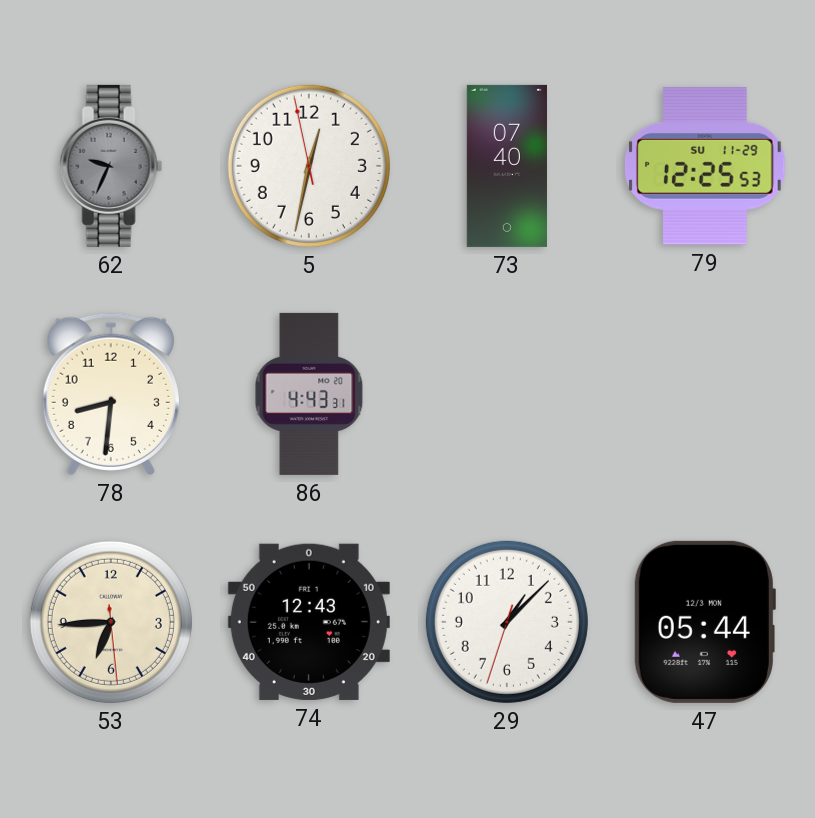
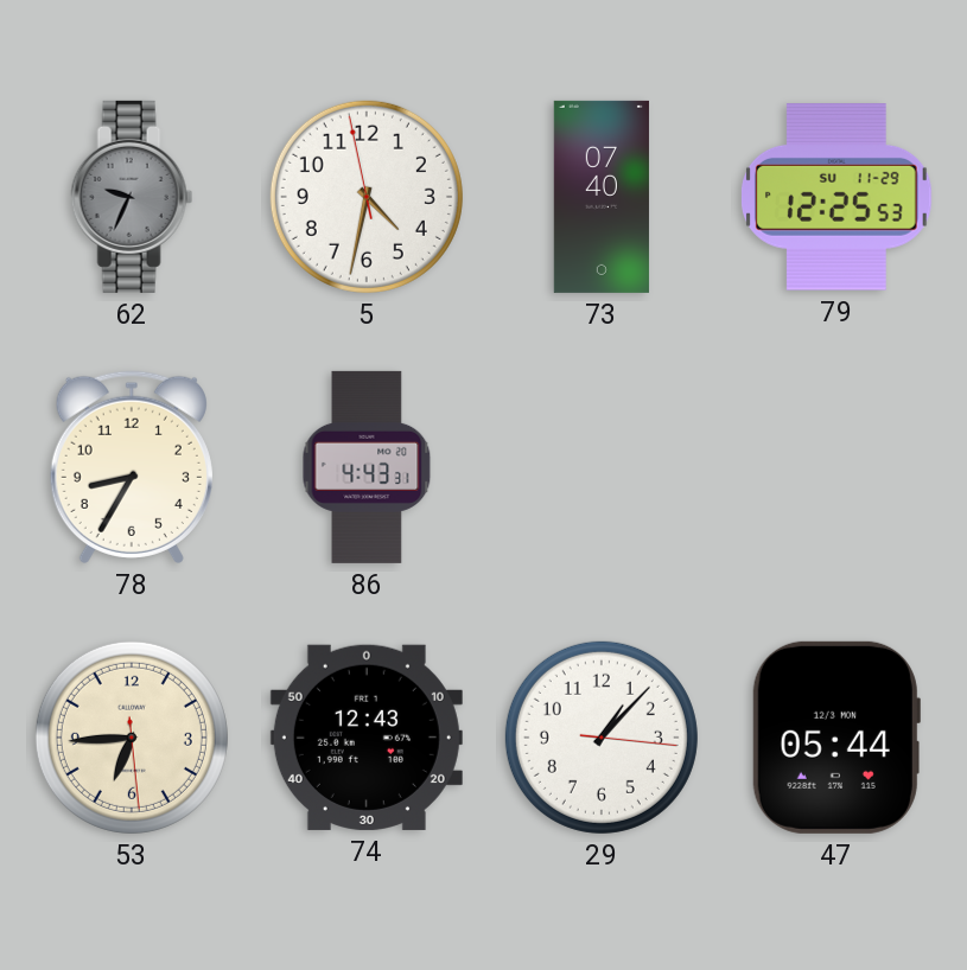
5: 12:31 -> 4:31
78: 8:31 -> 8:35
29: 1:07:33 -> 1:07:16
